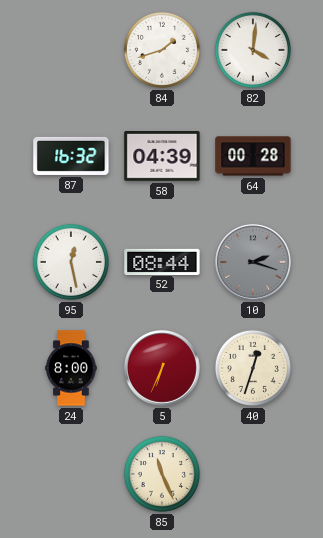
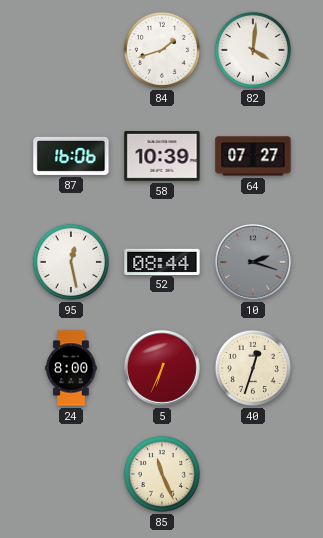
87: 16:32 -> 16:06
58: 04:39 -> 10:39
64: 00:28 -> 07:27
